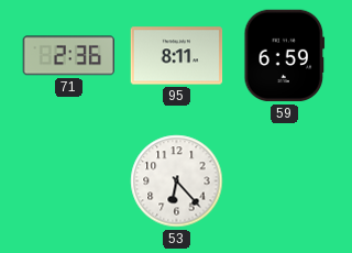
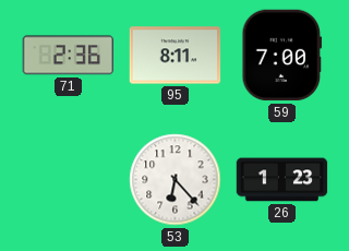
59: 6:59 -> 7:00
26: none -> 1:23
